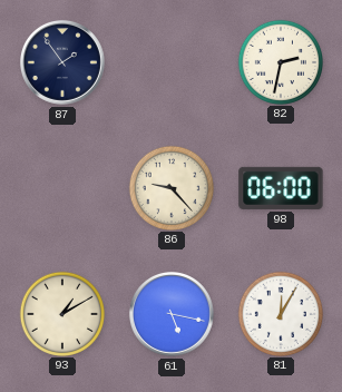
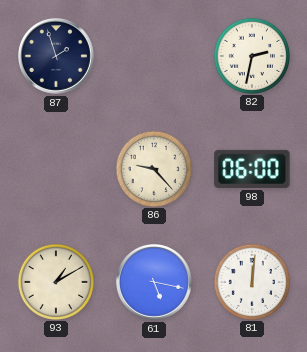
87: 1:54 -> 1:57
81: 12:05 -> 12:01
